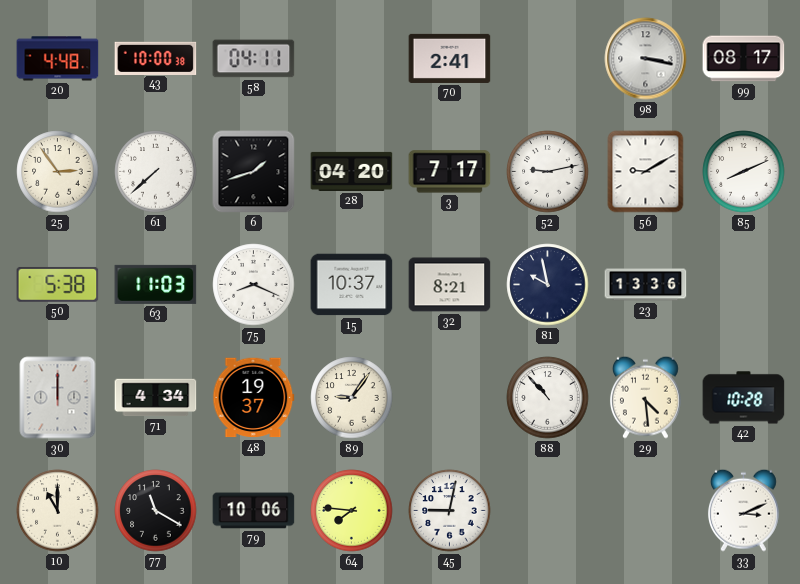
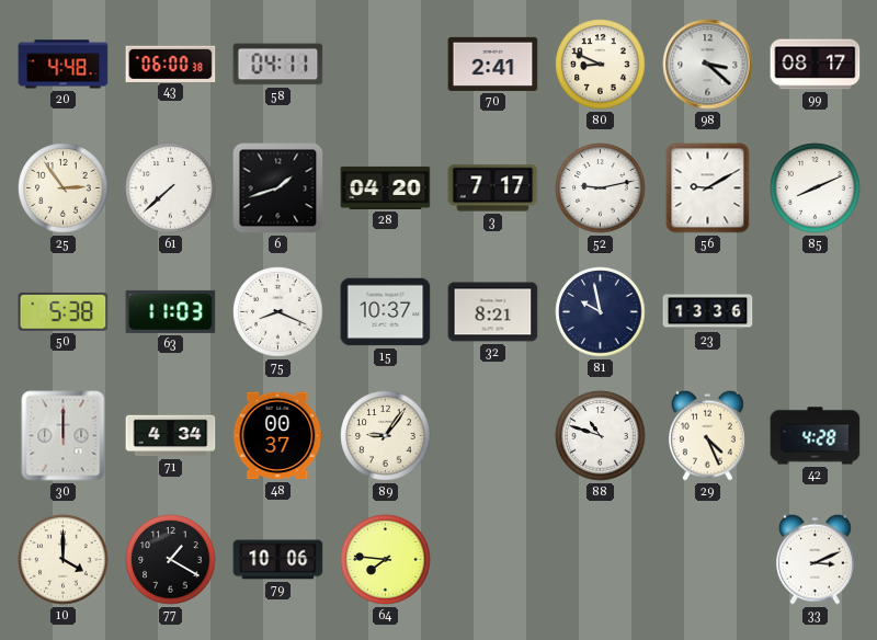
43: 10:00 -> 06:00
80: none -> 8:49
98: 3:17 -> 3:22
48: 19:37 -> 00:37
88: 10:53 -> 10:48
29: 4:29 -> 4:26
42: 10:28 -> 4:28
10: 11:00 -> 4:00
77: 11:20 -> 1:20
45: 9:02 -> none
